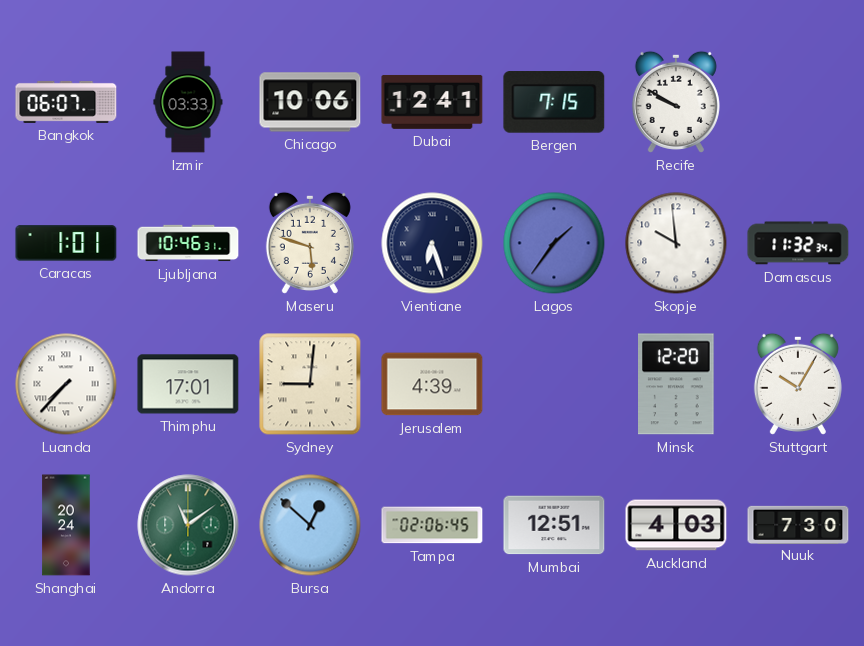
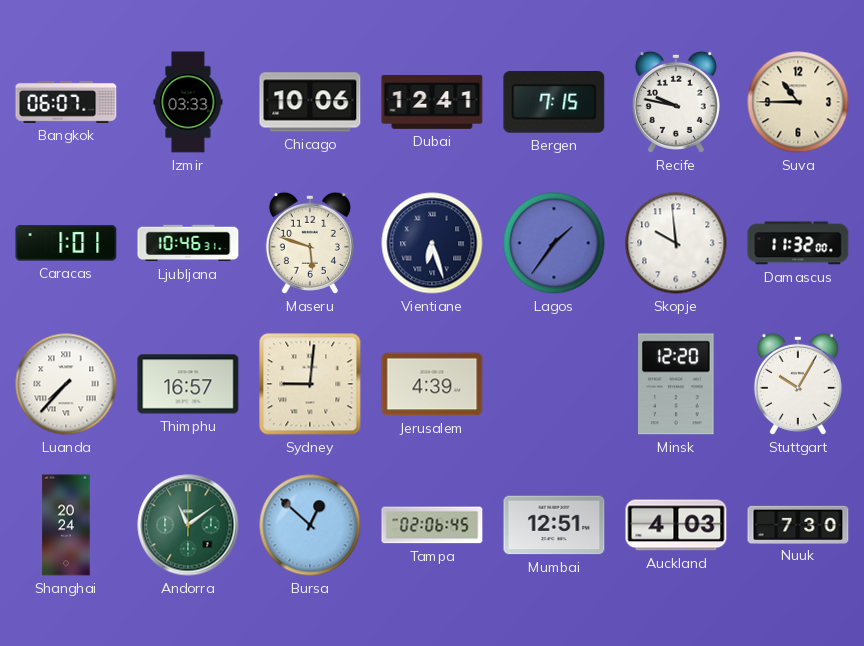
Recife: 9:50 -> 9:47
Suva: none -> 10:45
Damascus: 11:32:34 -> 11:32:00
Thimphu: 17:01 -> 16:57
